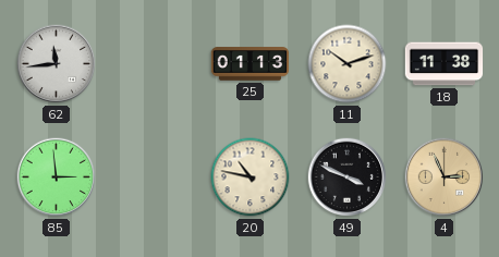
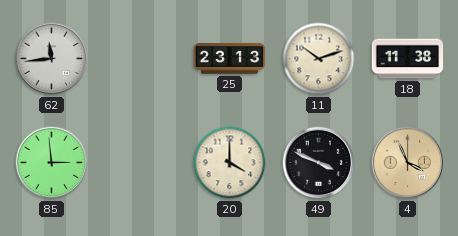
25: 01:13 -> 23:13
20: 10:47 -> 4:00
4: 2:56 -> 3:56
